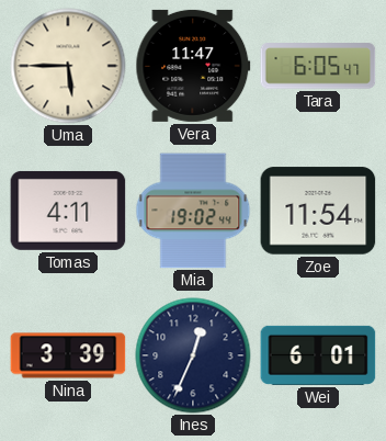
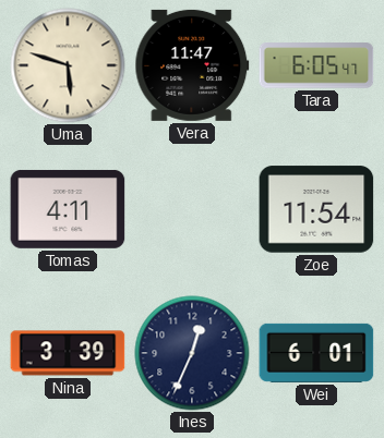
Uma: 5:45 -> 5:48
Mia: 19:02 -> none
